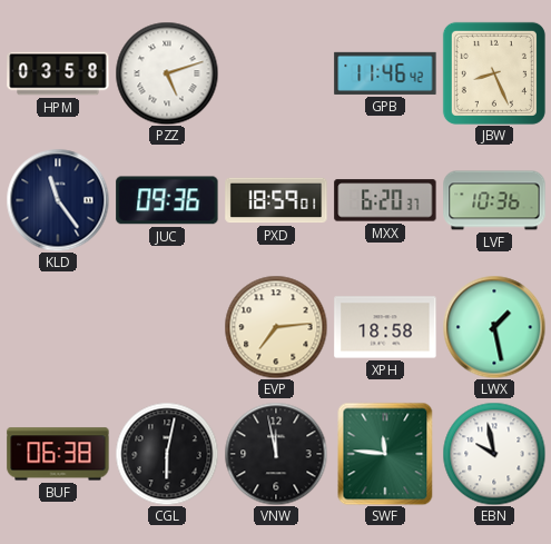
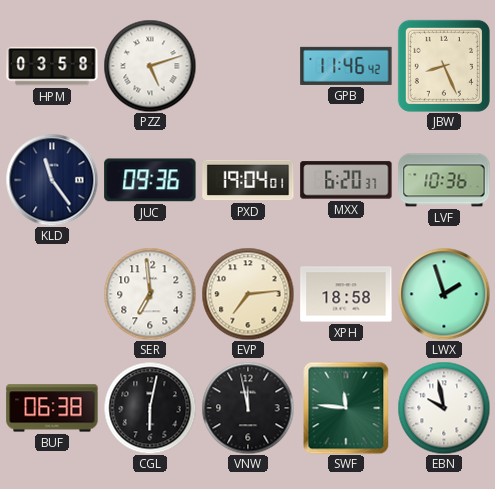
PXD: 18:59 -> 19:04
SER: none -> 6:59
LWX: 1:28 -> 1:57
